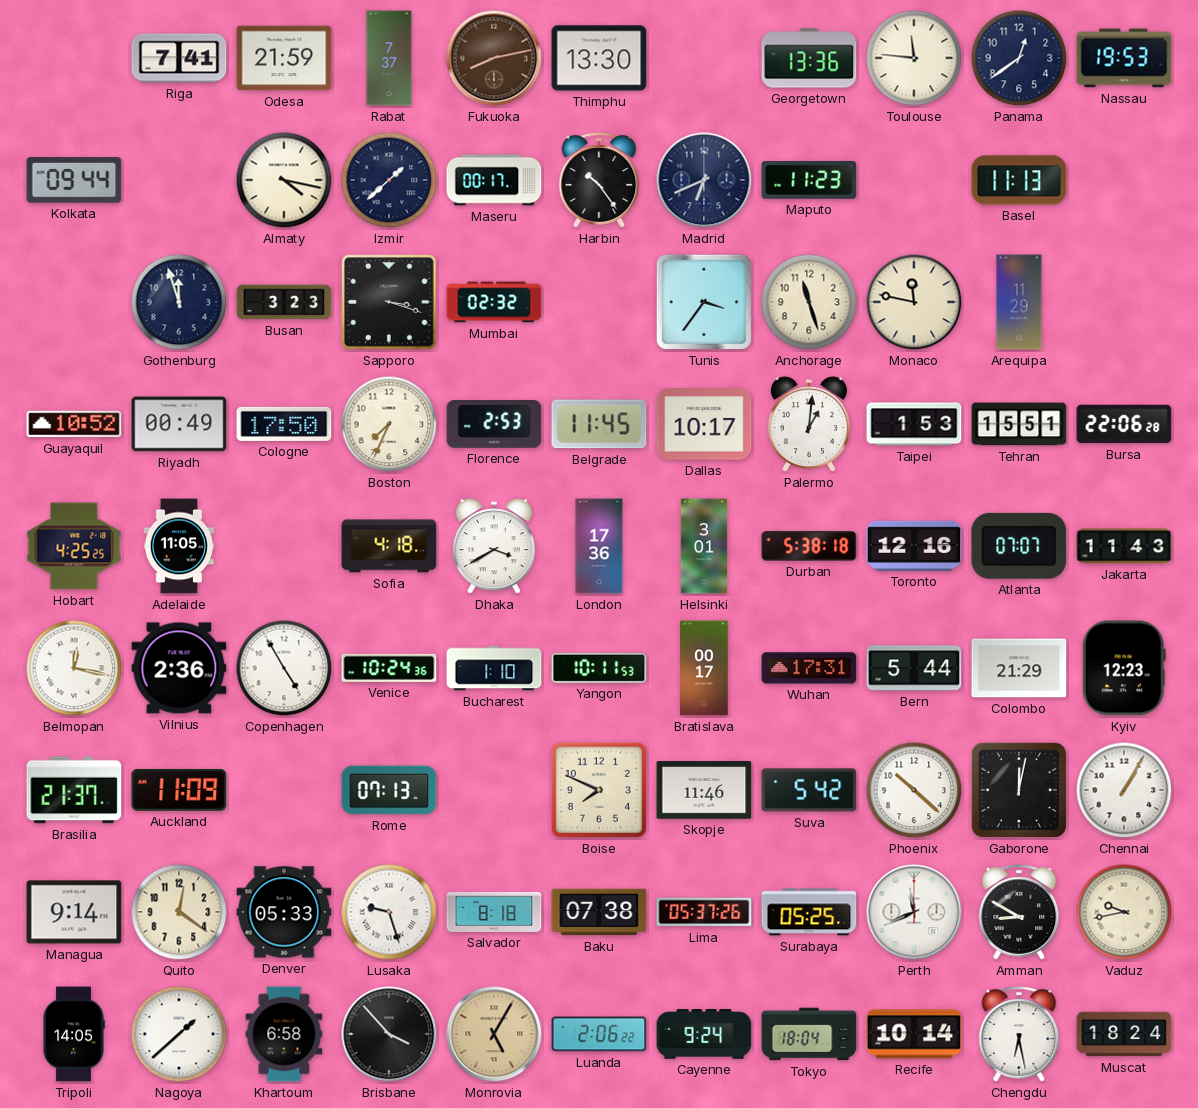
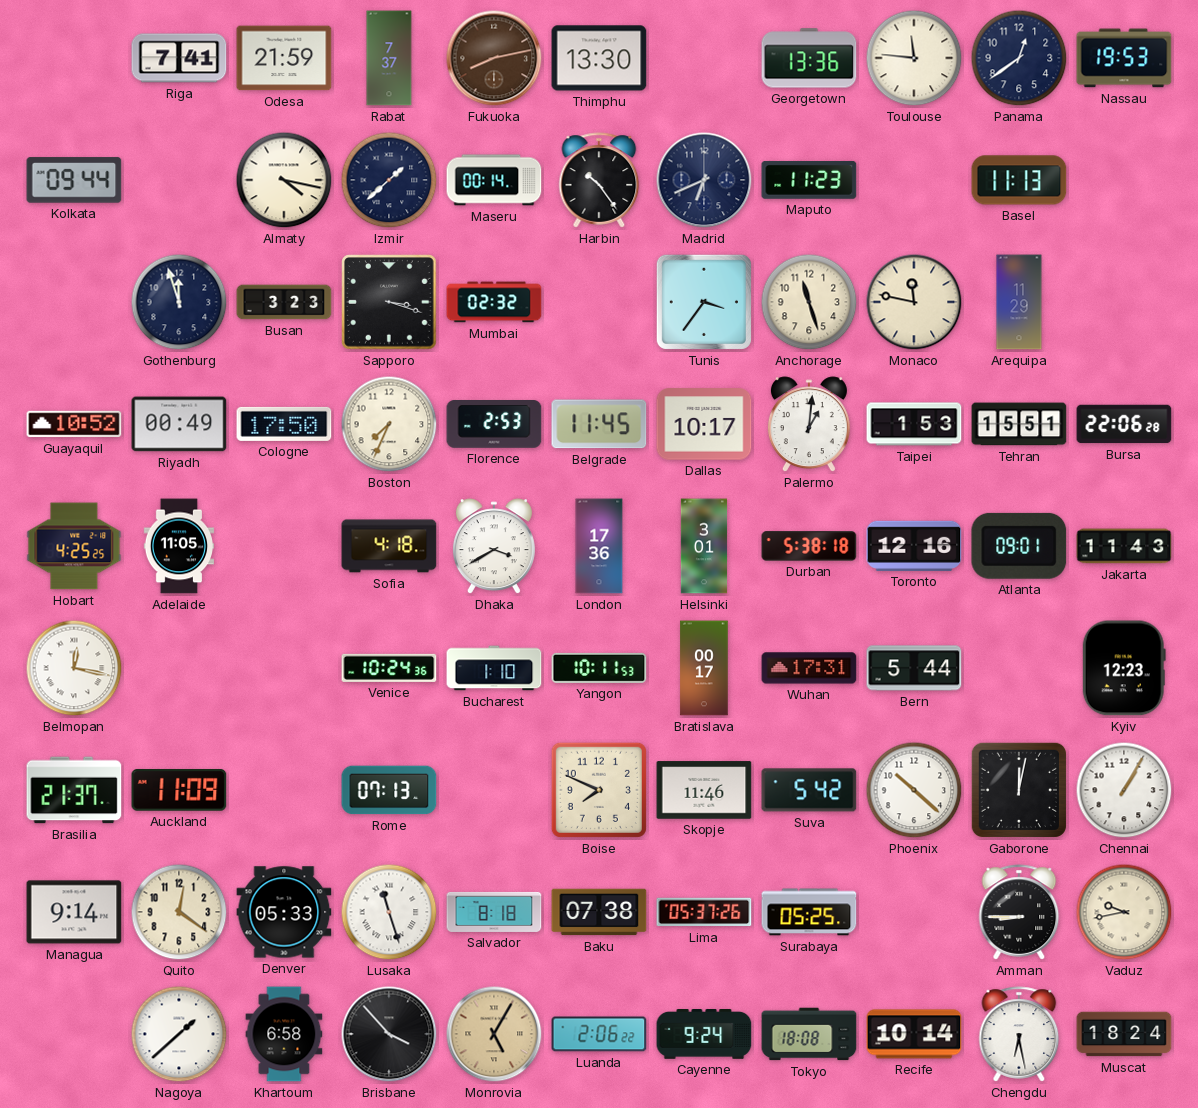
Maseru: 00:17 -> 00:14
Atlanta: 07:07 -> 09:01
Vilnius: 2:36 -> none
Copenhagen: 4:55 -> none
Colombo: 21:29 -> none
Lusaka: 9:27 -> 11:27
Perth: 11:41 -> none
Amman: 8:50 -> 8:45
Tripoli: 14:05 -> none
Tokyo: 18:04 -> 18:08
